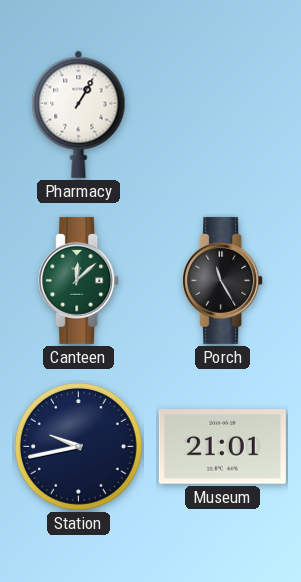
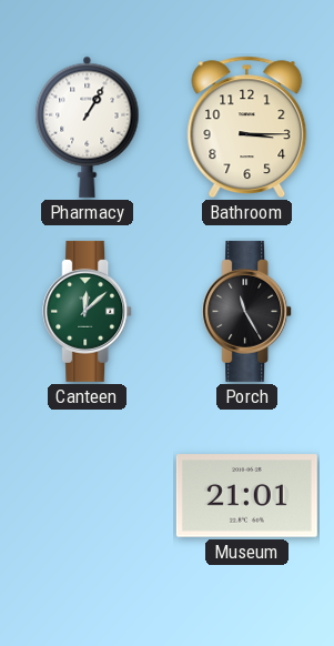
Bathroom: none -> 3:15
Station: 9:43 -> none
